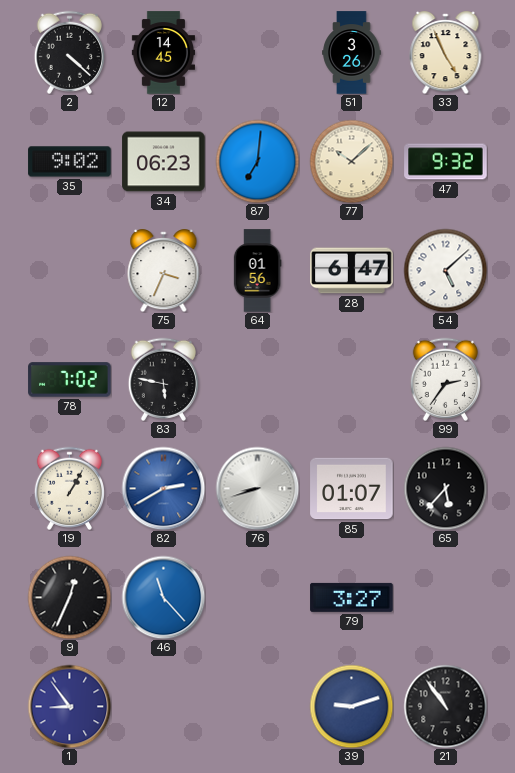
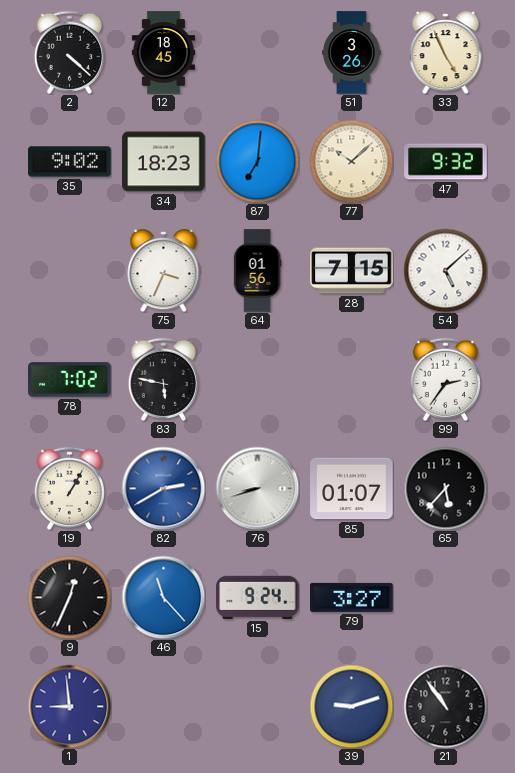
12: 14:45 -> 18:45
34: 06:23 -> 18:23
28: 6:47 -> 7:15
15: none -> 9:24
1: 8:54 -> 8:59
